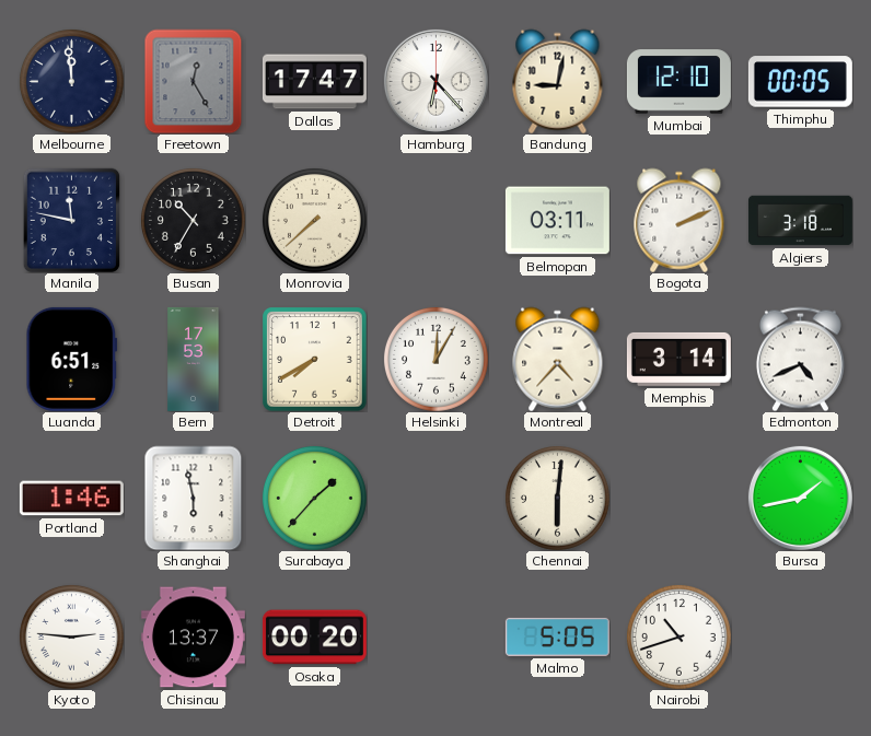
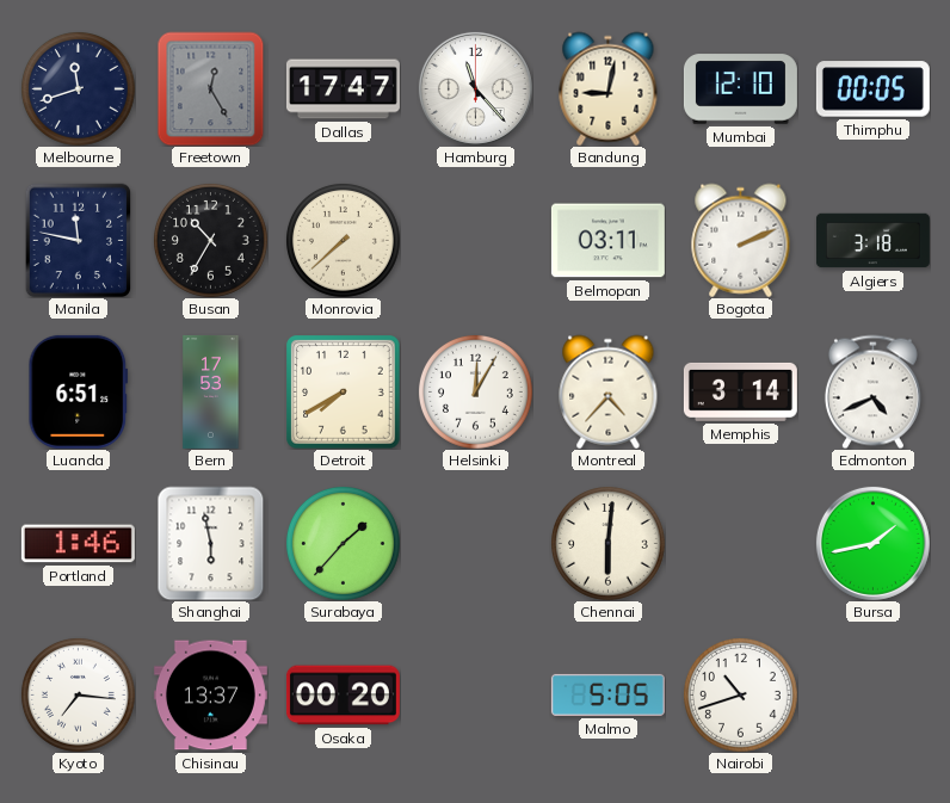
Melbourne: 11:59 -> 11:42
Hamburg: 6:23 -> 11:23
Kyoto: 2:46 -> 7:16
